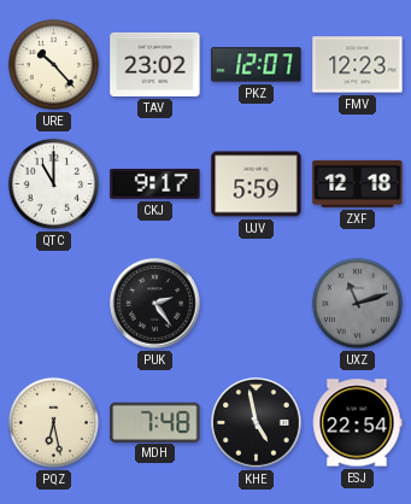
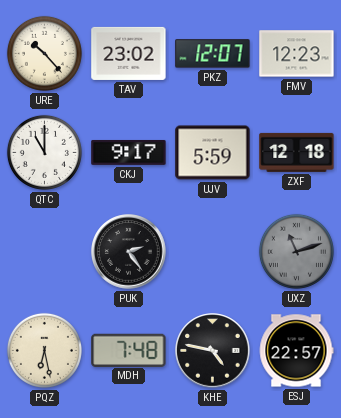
KHE: 4:58 -> 4:47
ESJ: 22:54 -> 22:57
